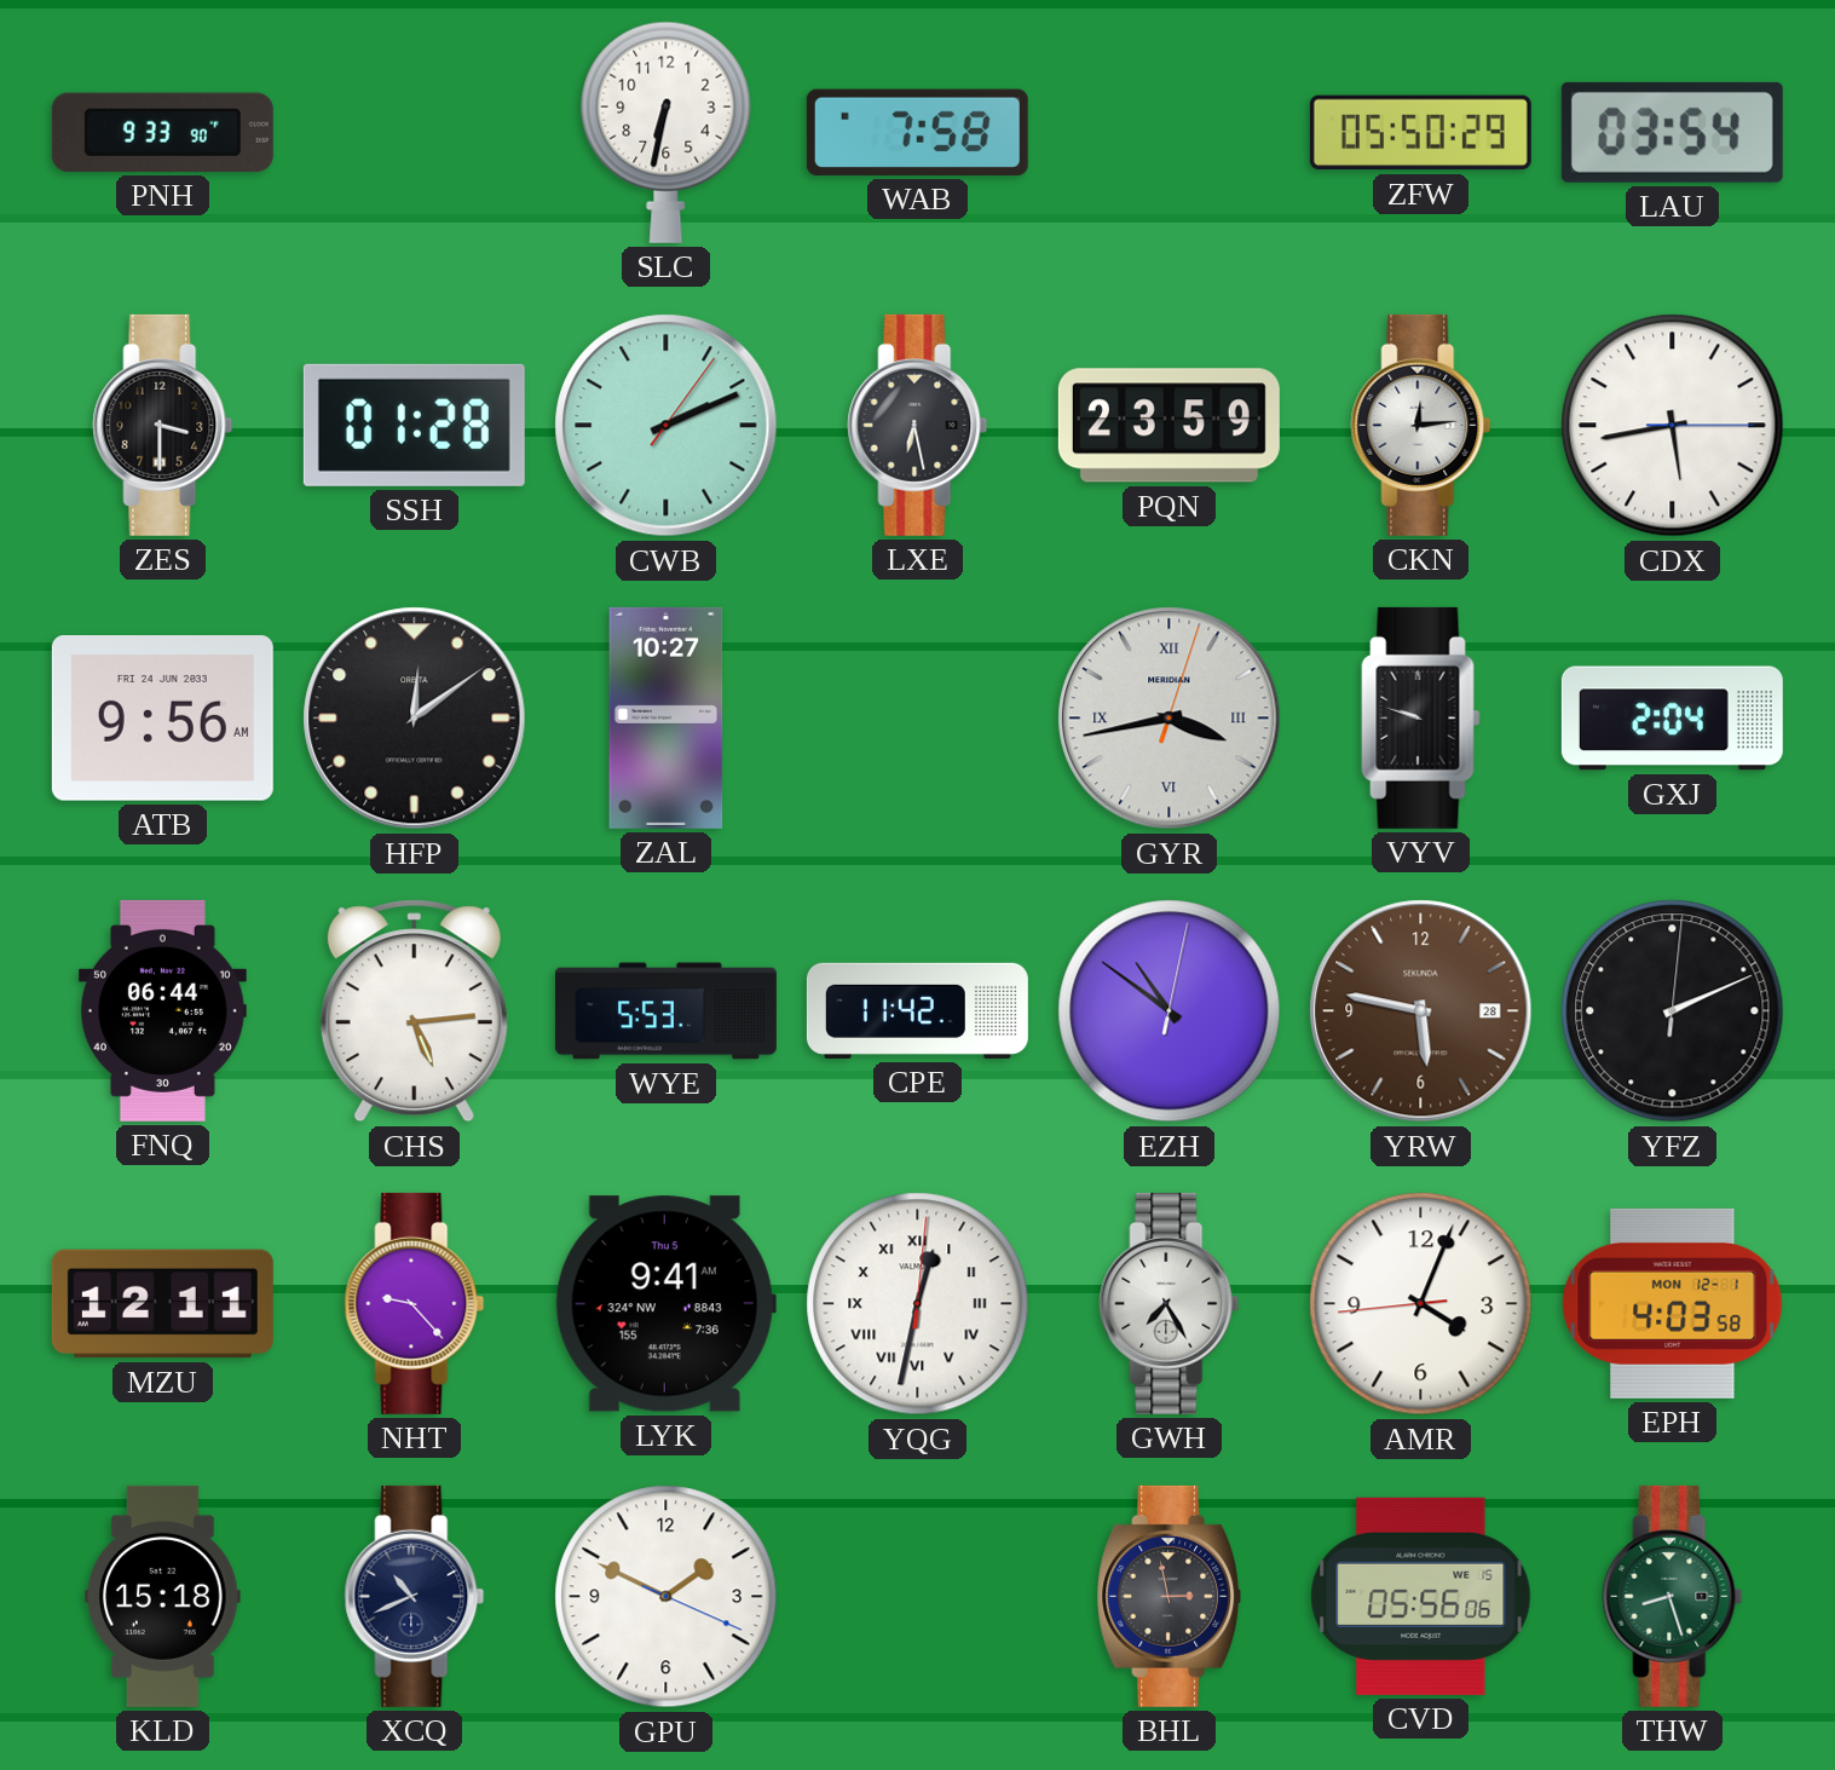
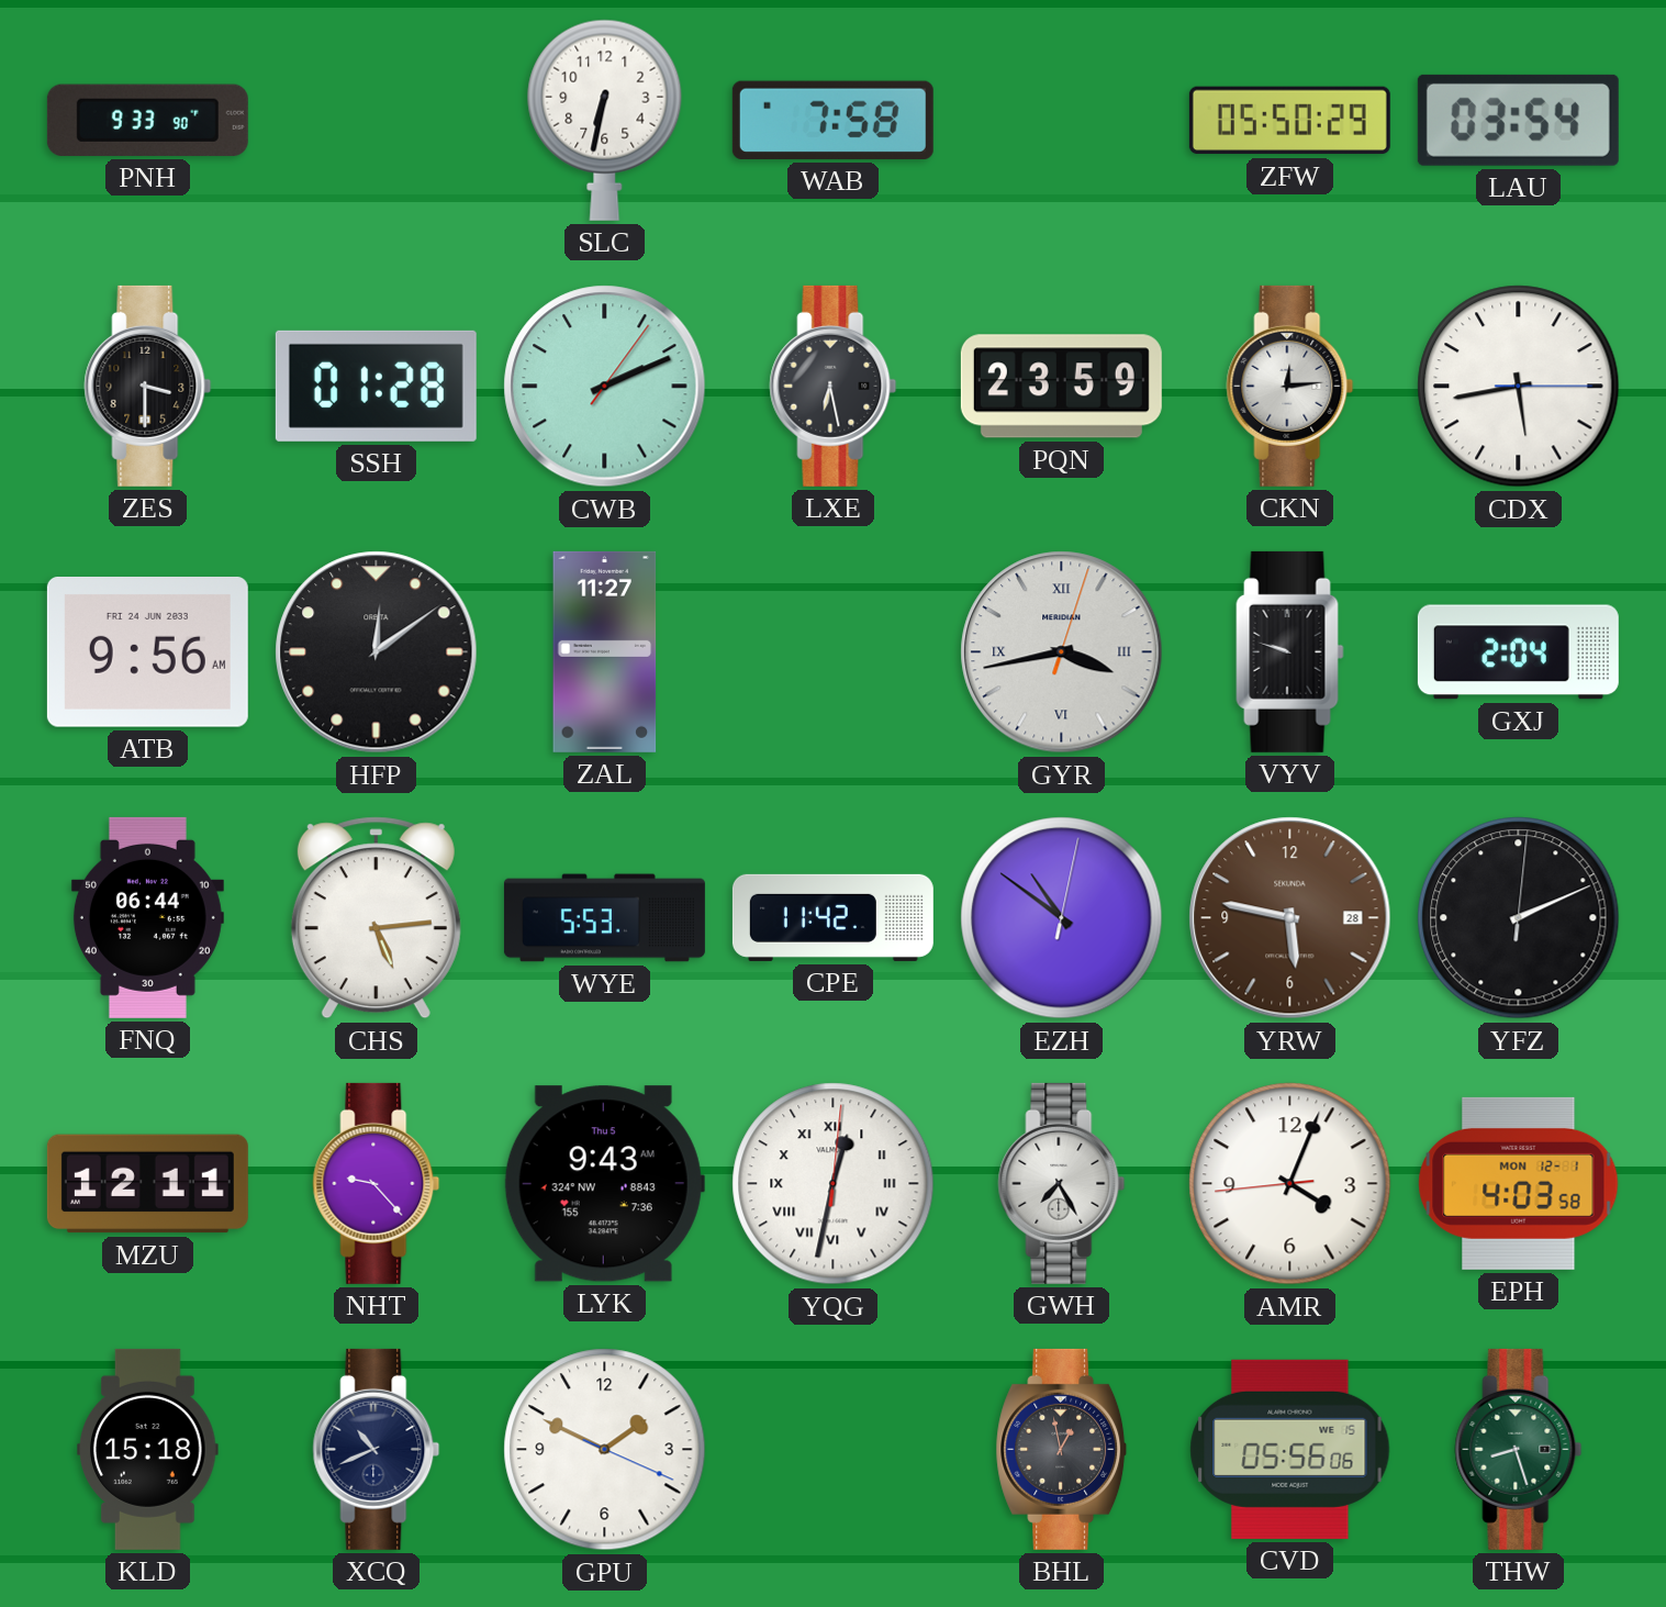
ZAL: 10:27 -> 11:27
LYK: 9:41 -> 9:43
BHL: 2:58 -> 12:58
